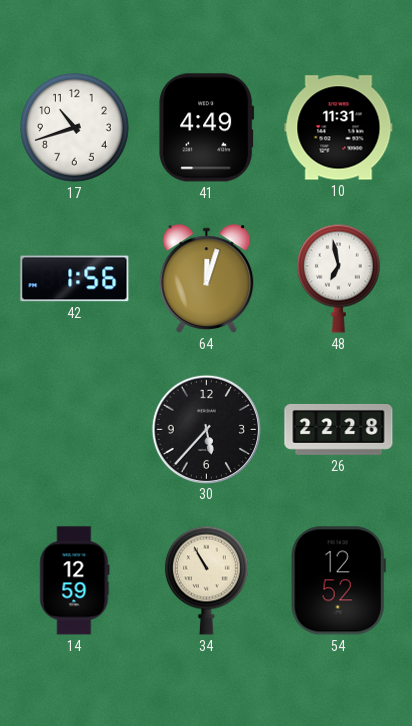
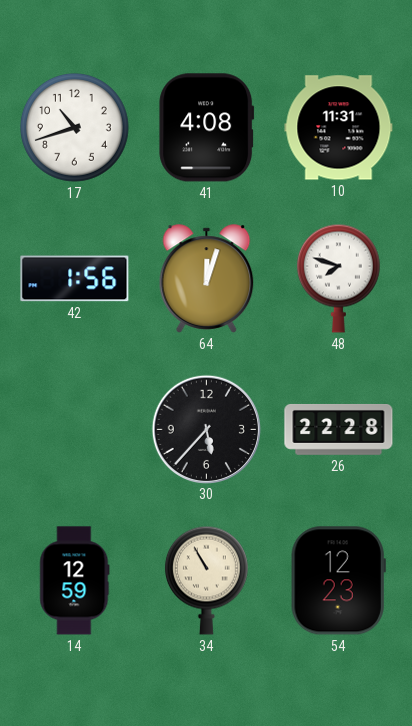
41: 4:49 -> 4:08
48: 6:58 -> 7:48
54: 12:52 -> 12:23
